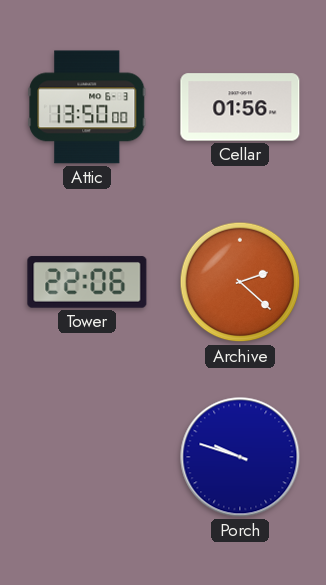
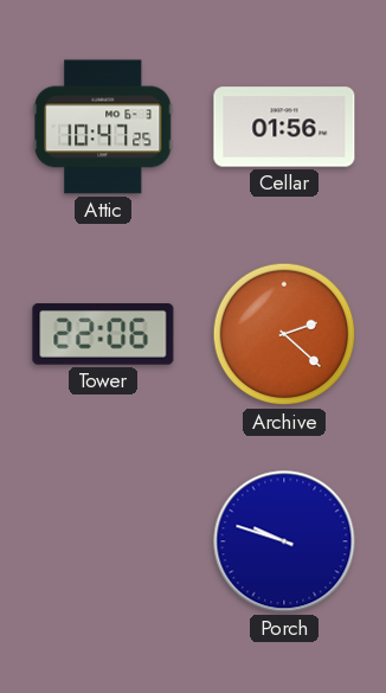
Attic: 13:50 -> 10:47
